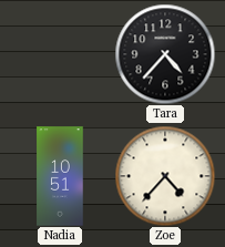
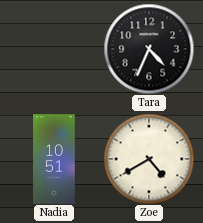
Tara: 4:37 -> 4:34
Zoe: 4:37 -> 4:40
